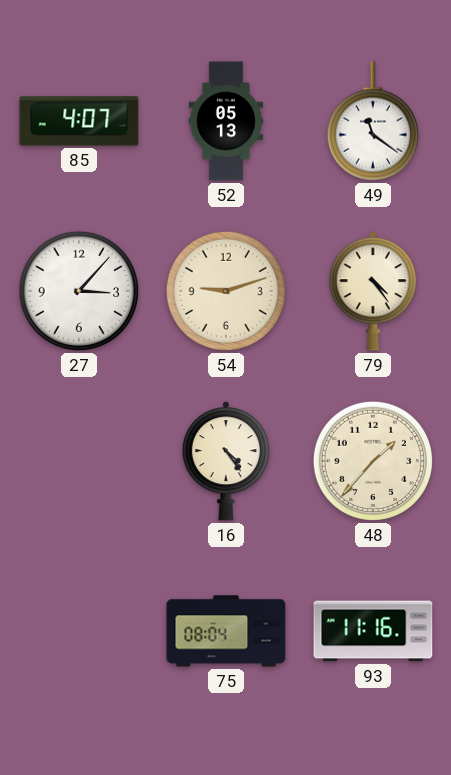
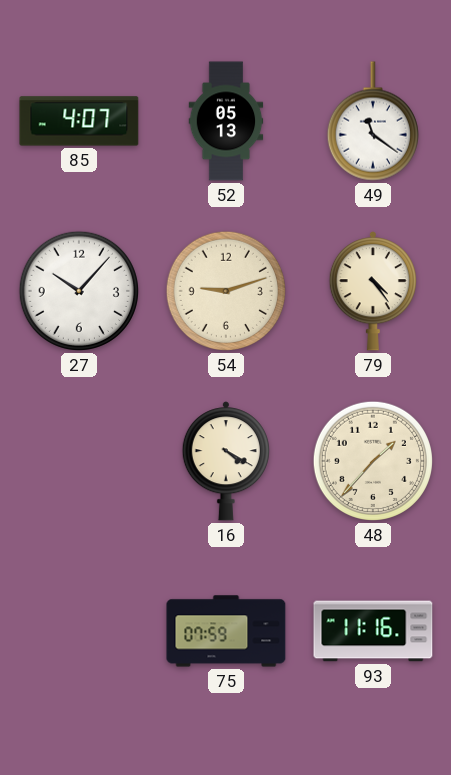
27: 3:07 -> 10:07
16: 4:24 -> 4:20
75: 08:04 -> 07:59
